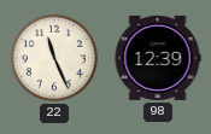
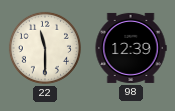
22: 11:26 -> 11:30
